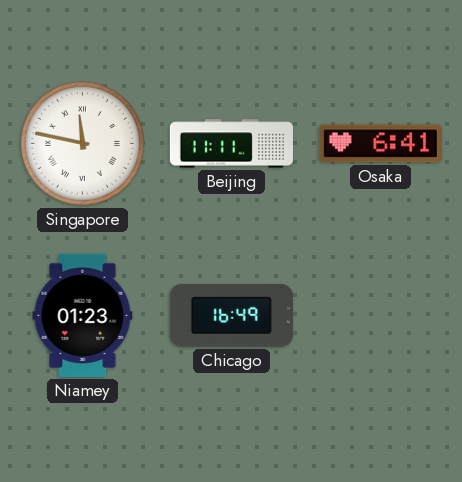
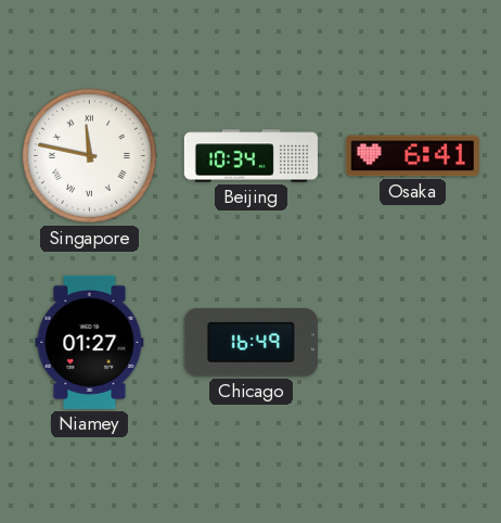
Beijing: 11:11 -> 10:34
Niamey: 01:23 -> 01:27
